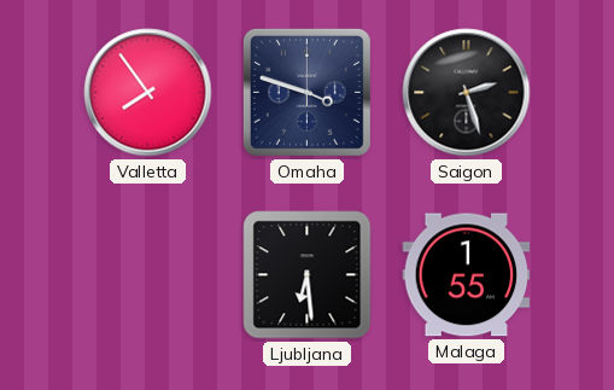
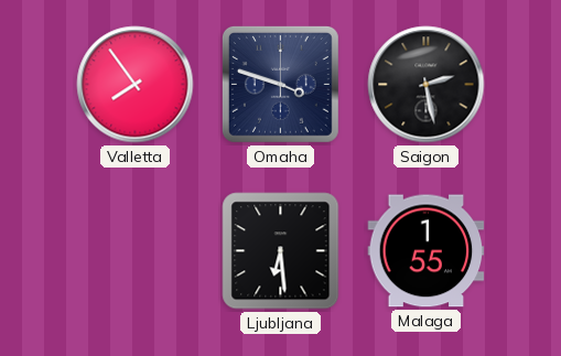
Saigon: 2:27 -> 2:28
